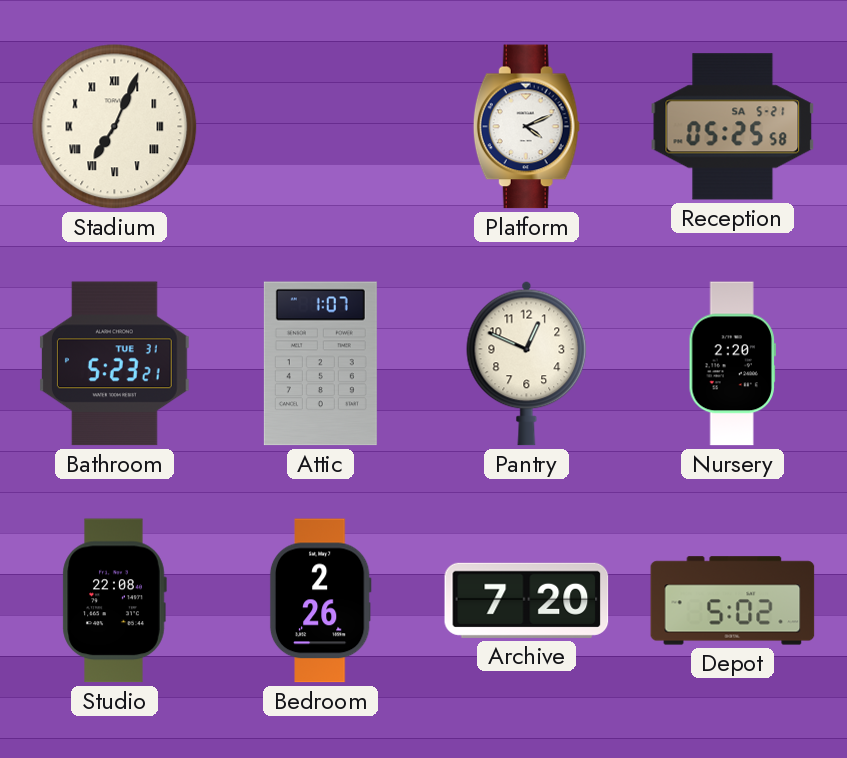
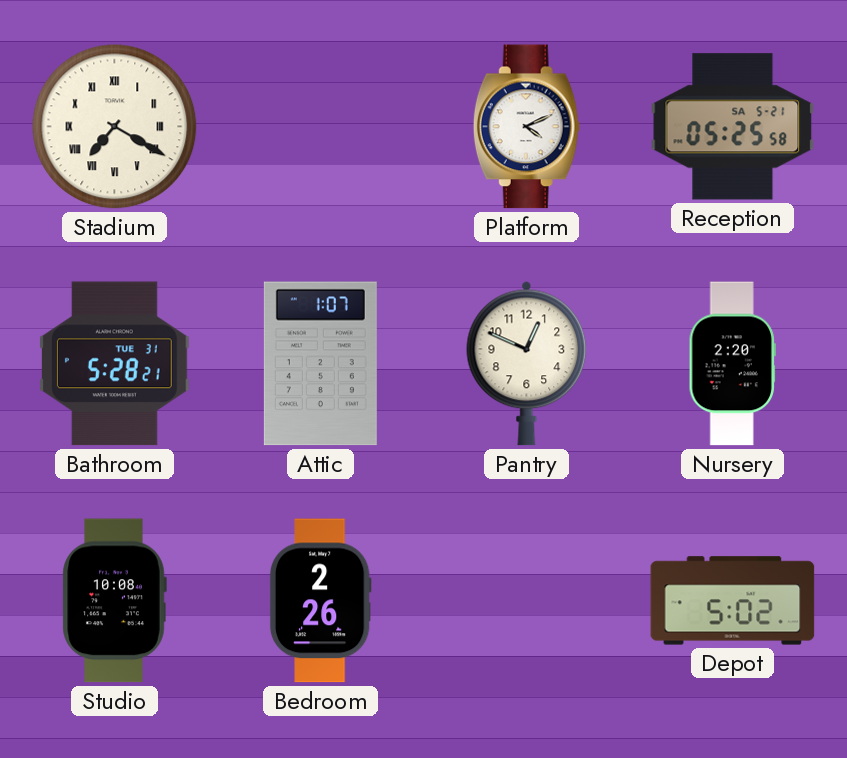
Stadium: 7:04 -> 7:20
Bathroom: 5:23 -> 5:28
Studio: 22:08 -> 10:08
Archive: 7:20 -> none
